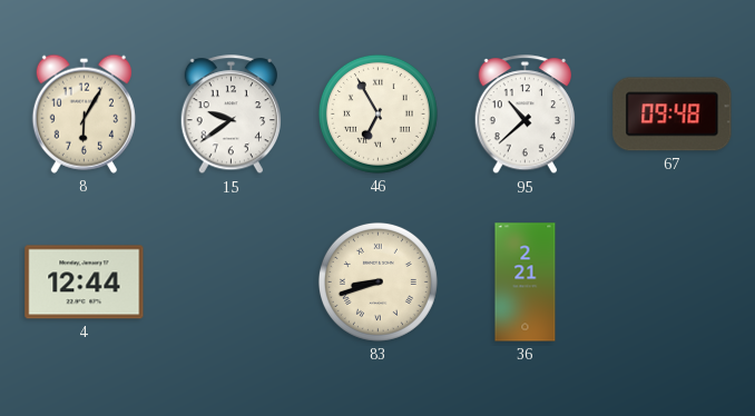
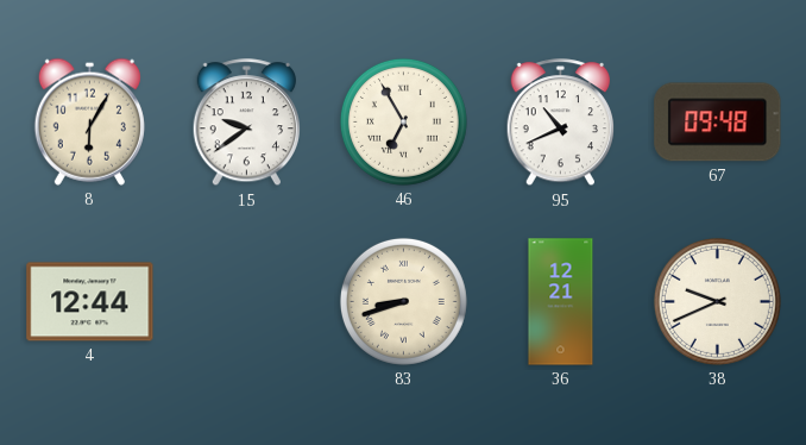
95: 10:38 -> 10:41
36: 2:21 -> 12:21
38: none -> 9:41
